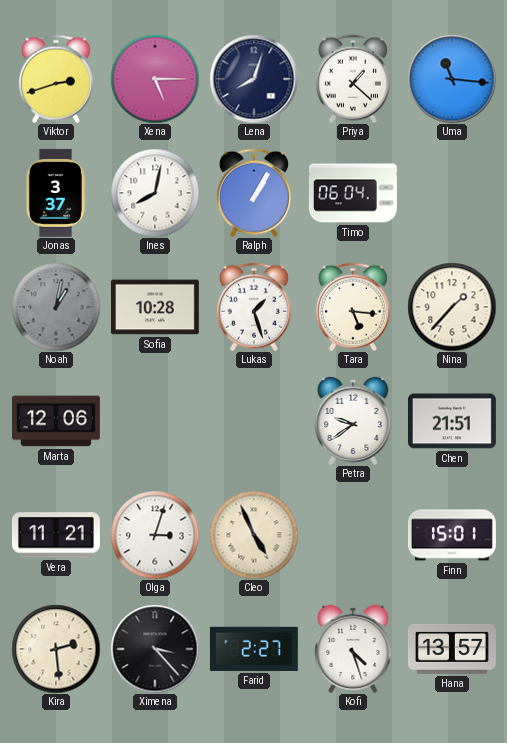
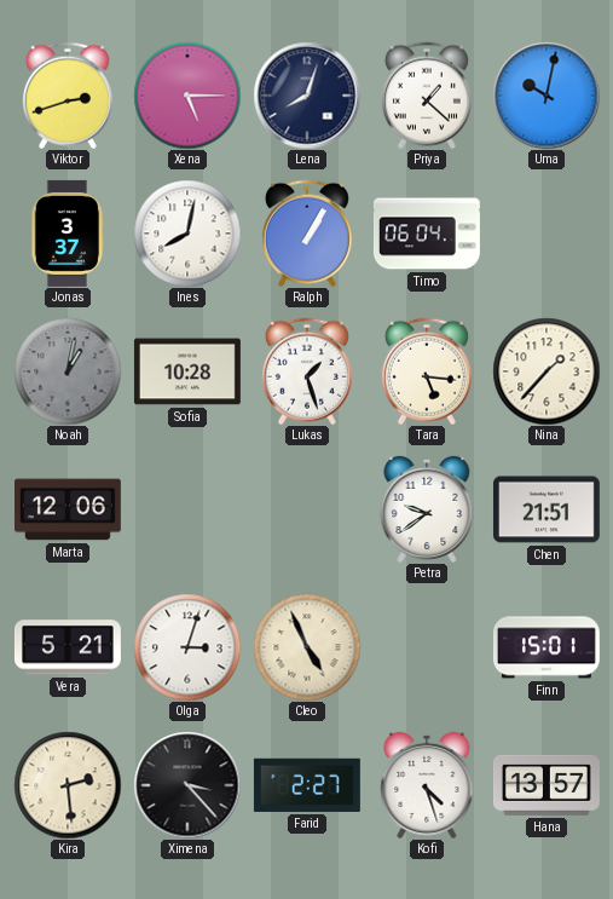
Uma: 11:16 -> 10:02
Vera: 11:21 -> 5:21
